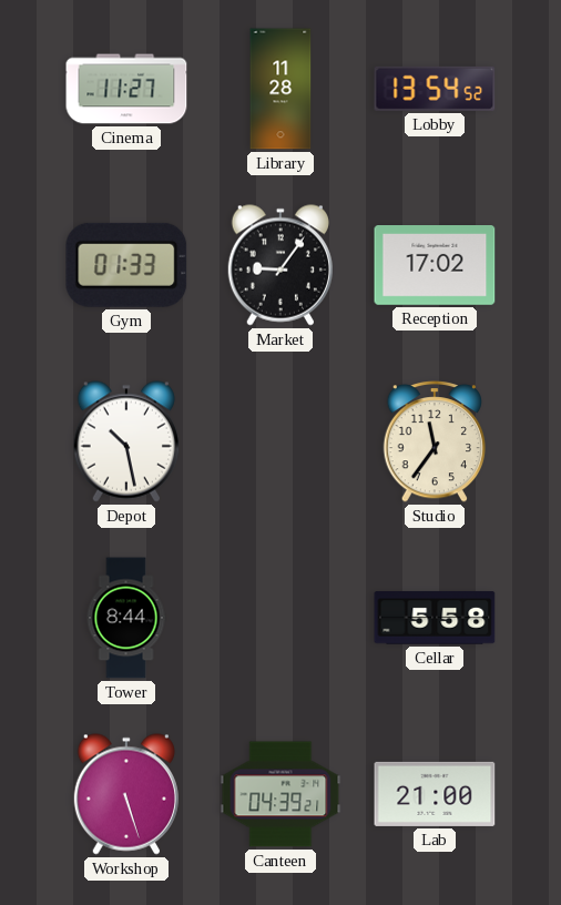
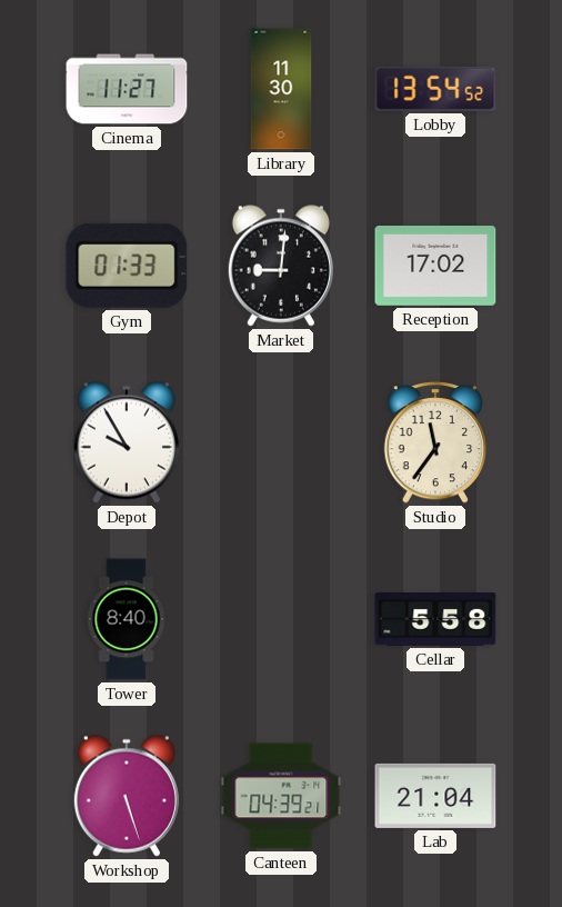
Library: 11:28 -> 11:30
Market: 9:06 -> 9:01
Depot: 10:28 -> 9:55
Tower: 8:44 -> 8:40
Lab: 21:00 -> 21:04
